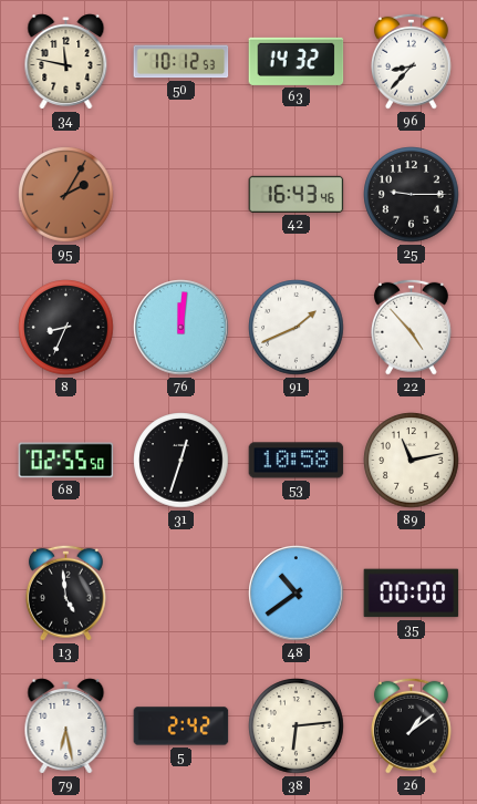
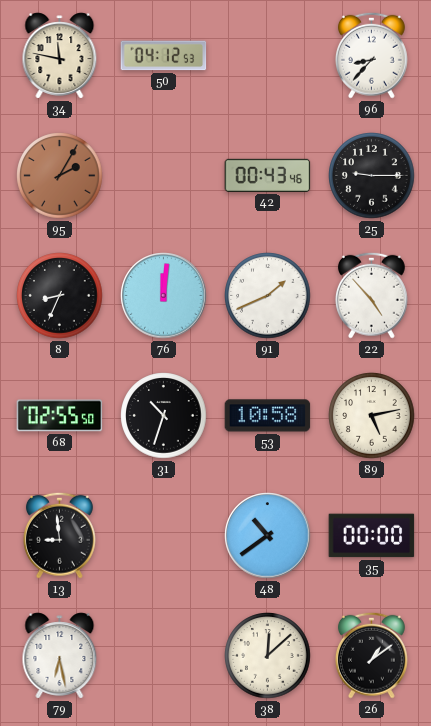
50: 10:12 -> 04:12
63: 14:32 -> none
42: 16:43 -> 00:43
31: 12:33 -> 10:33
89: 11:13 -> 5:13
13: 4:59 -> 8:59
5: 2:42 -> none
38: 6:14 -> 12:08
